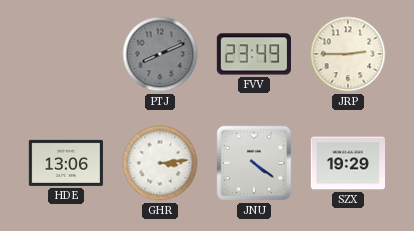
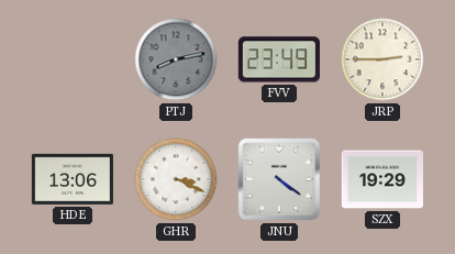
PTJ: 8:11 -> 8:13
GHR: 3:14 -> 3:19
